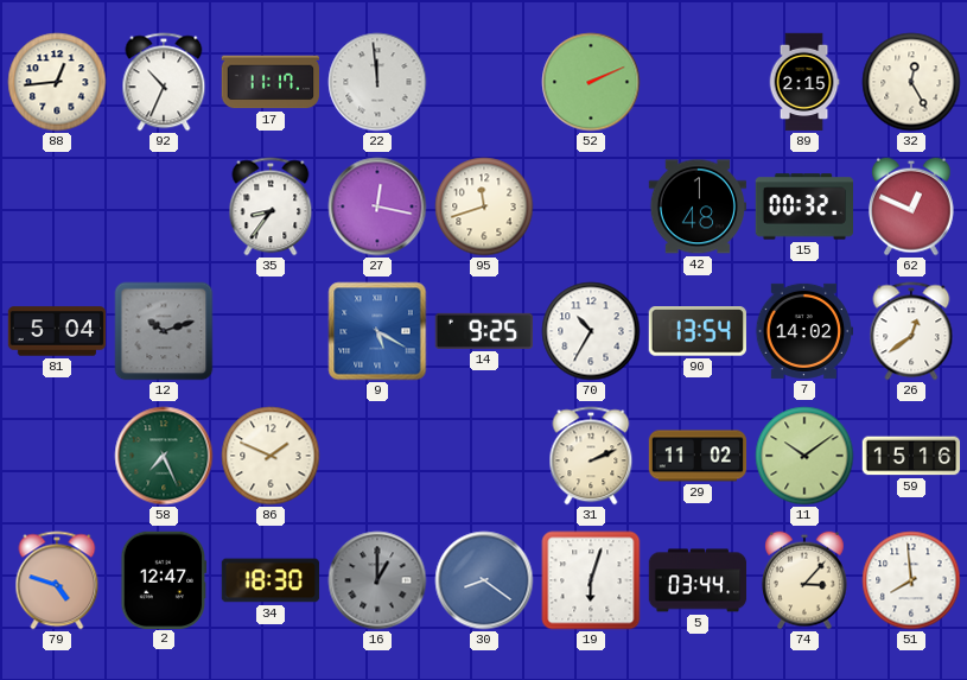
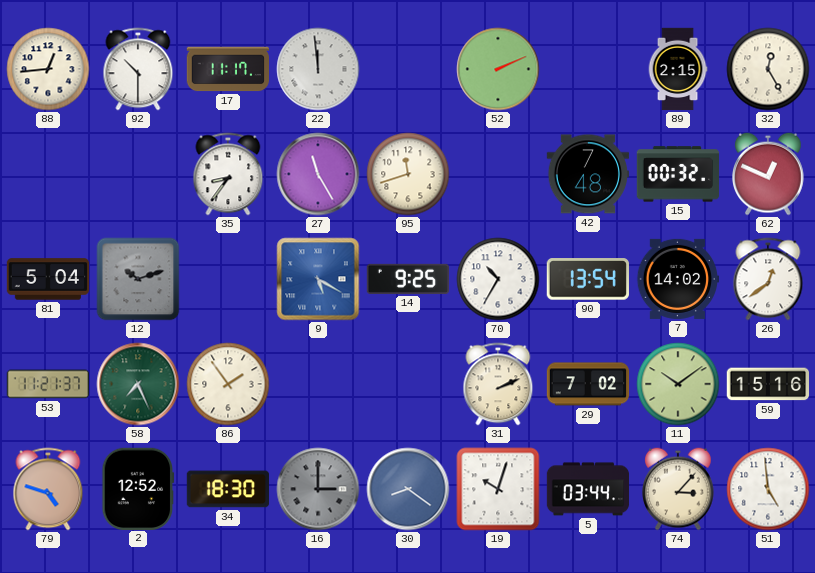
92: 10:34 -> 10:30
27: 12:17 -> 11:25
42: 1:48 -> 7:48
53: none -> 11:21
86: 1:49 -> 1:54
29: 11:02 -> 7:02
2: 12:47 -> 12:52
16: 1:00 -> 3:00
19: 6:03 -> 10:03
51: 7:59 -> 4:59
